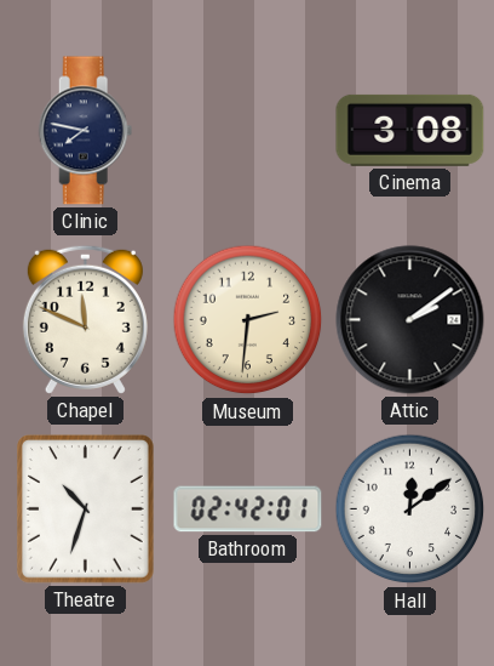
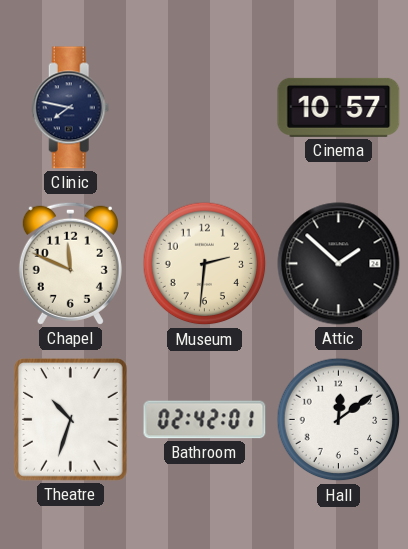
Cinema: 3:08 -> 10:57
Attic: 2:09 -> 1:52
